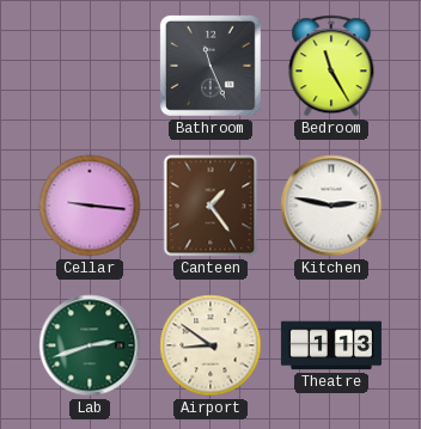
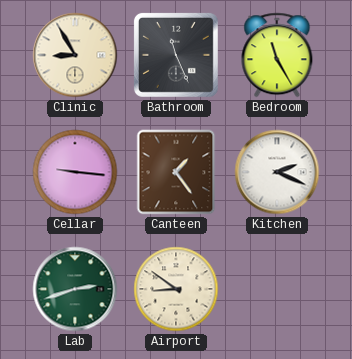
Clinic: none -> 8:55
Kitchen: 2:47 -> 2:19
Theatre: 1:13 -> none
